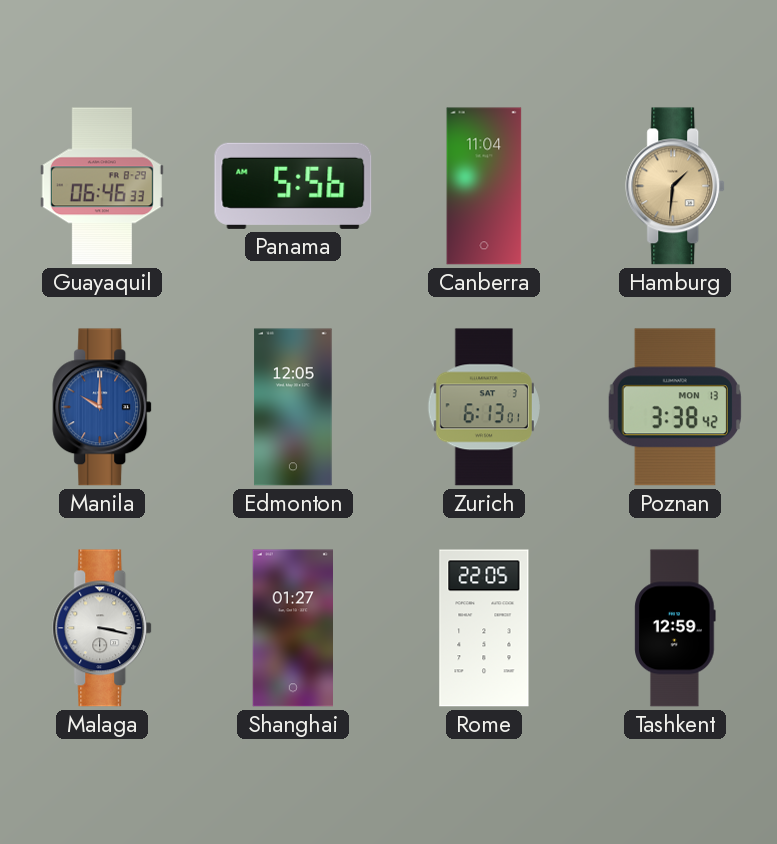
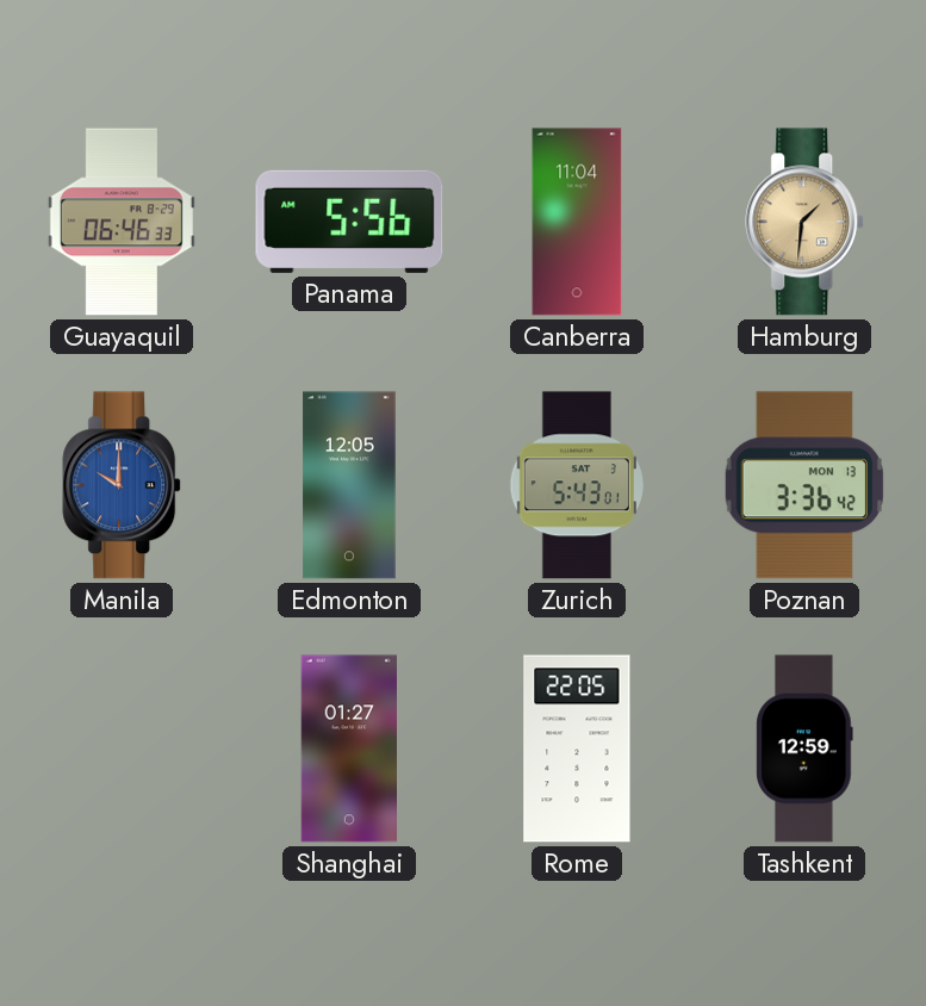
Zurich: 6:13 -> 5:43
Poznan: 3:38 -> 3:36
Malaga: 3:17 -> none
